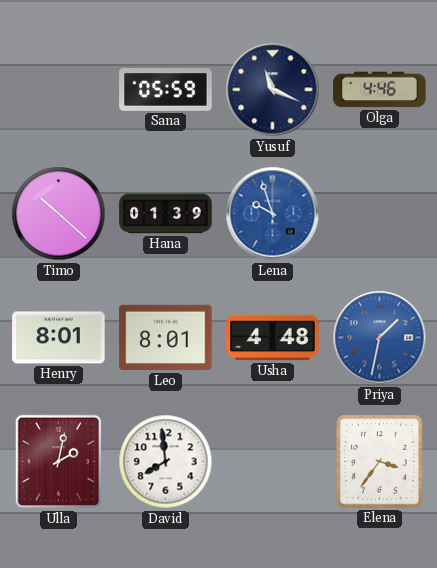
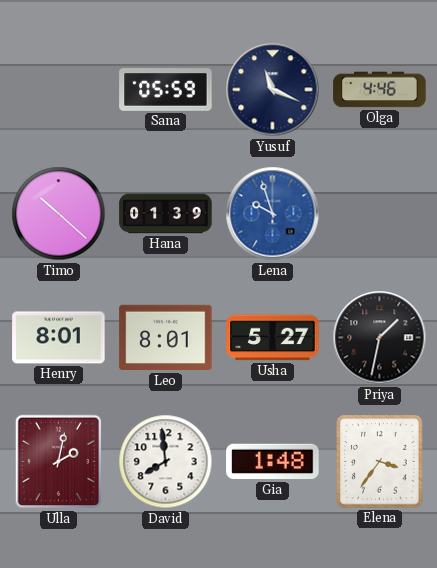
Usha: 4:48 -> 5:27
Priya dial: blue -> black
Gia: none -> 1:48
